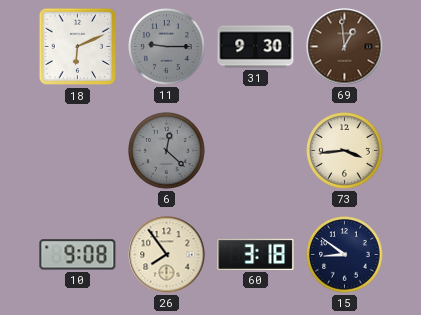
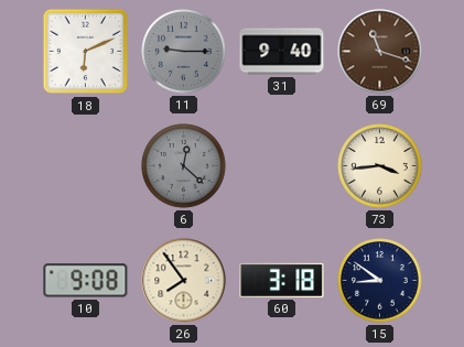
31: 9:30 -> 9:40
69: 12:59 -> 11:18
